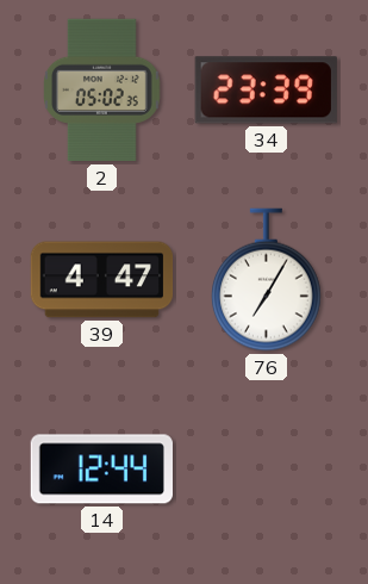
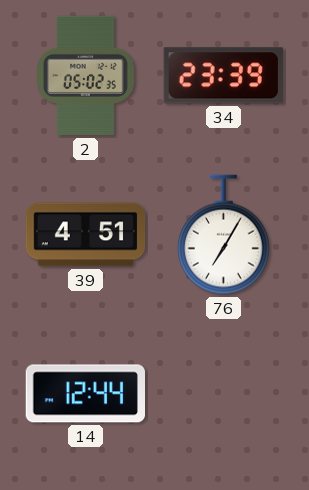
39: 4:47 -> 4:51
